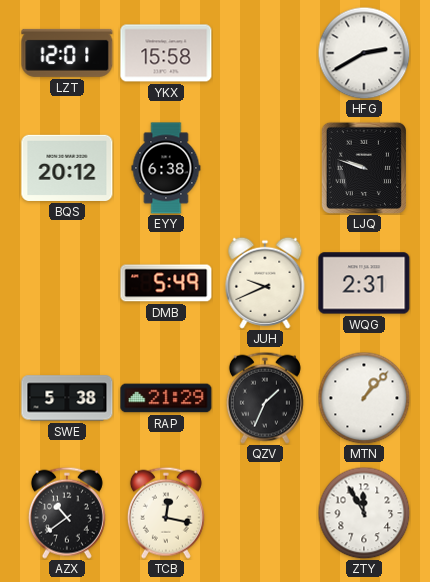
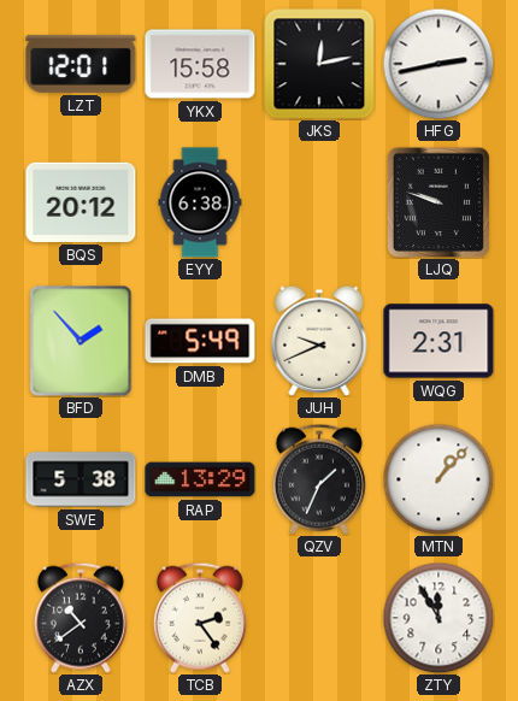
JKS: none -> 12:13
HFG: 2:40 -> 2:43
BFD: none -> 1:53
RAP: 21:29 -> 13:29
TCB: 12:17 -> 2:24
